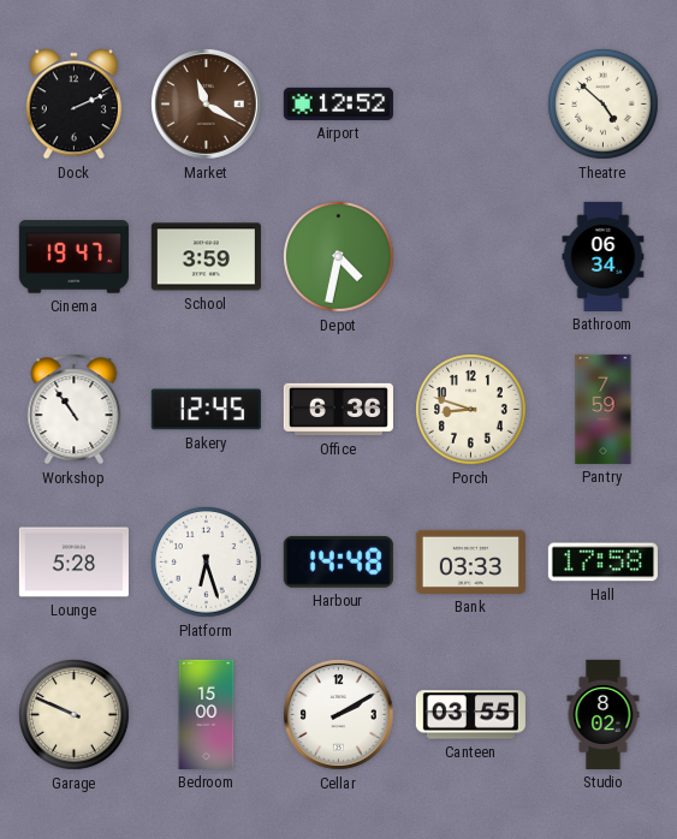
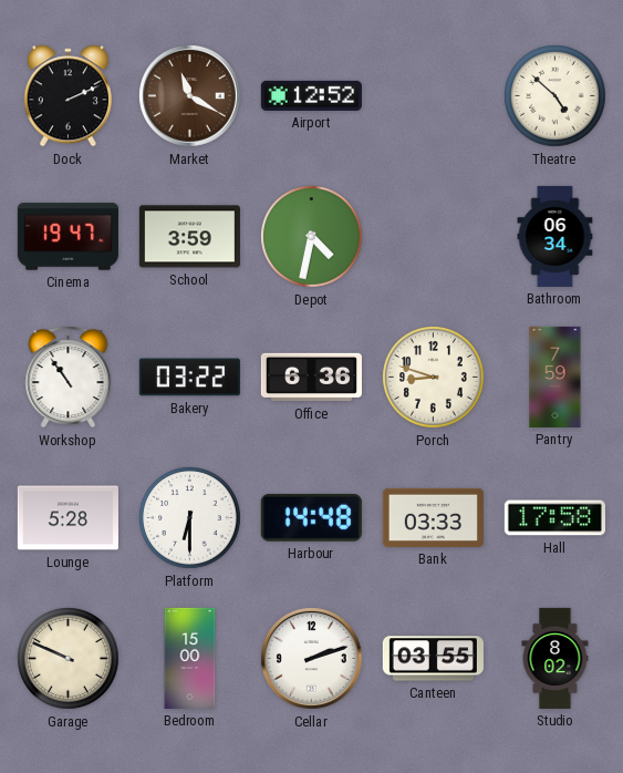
Bakery: 12:45 -> 03:22
Platform: 6:27 -> 6:30
Cellar: 2:10 -> 2:12
